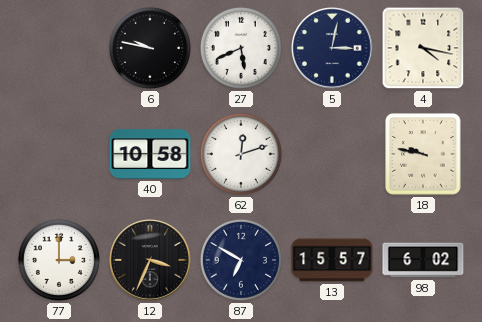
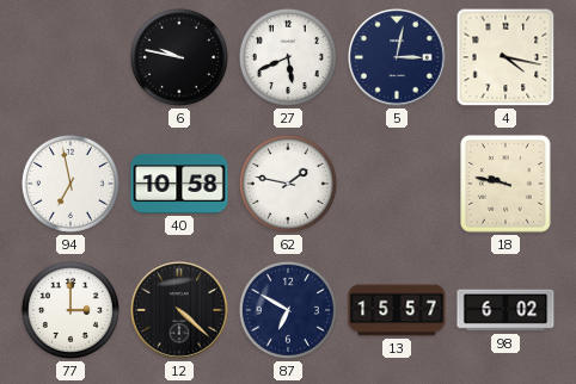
94: none -> 6:58
62: 12:12 -> 1:47
12: 3:34 -> 4:22
